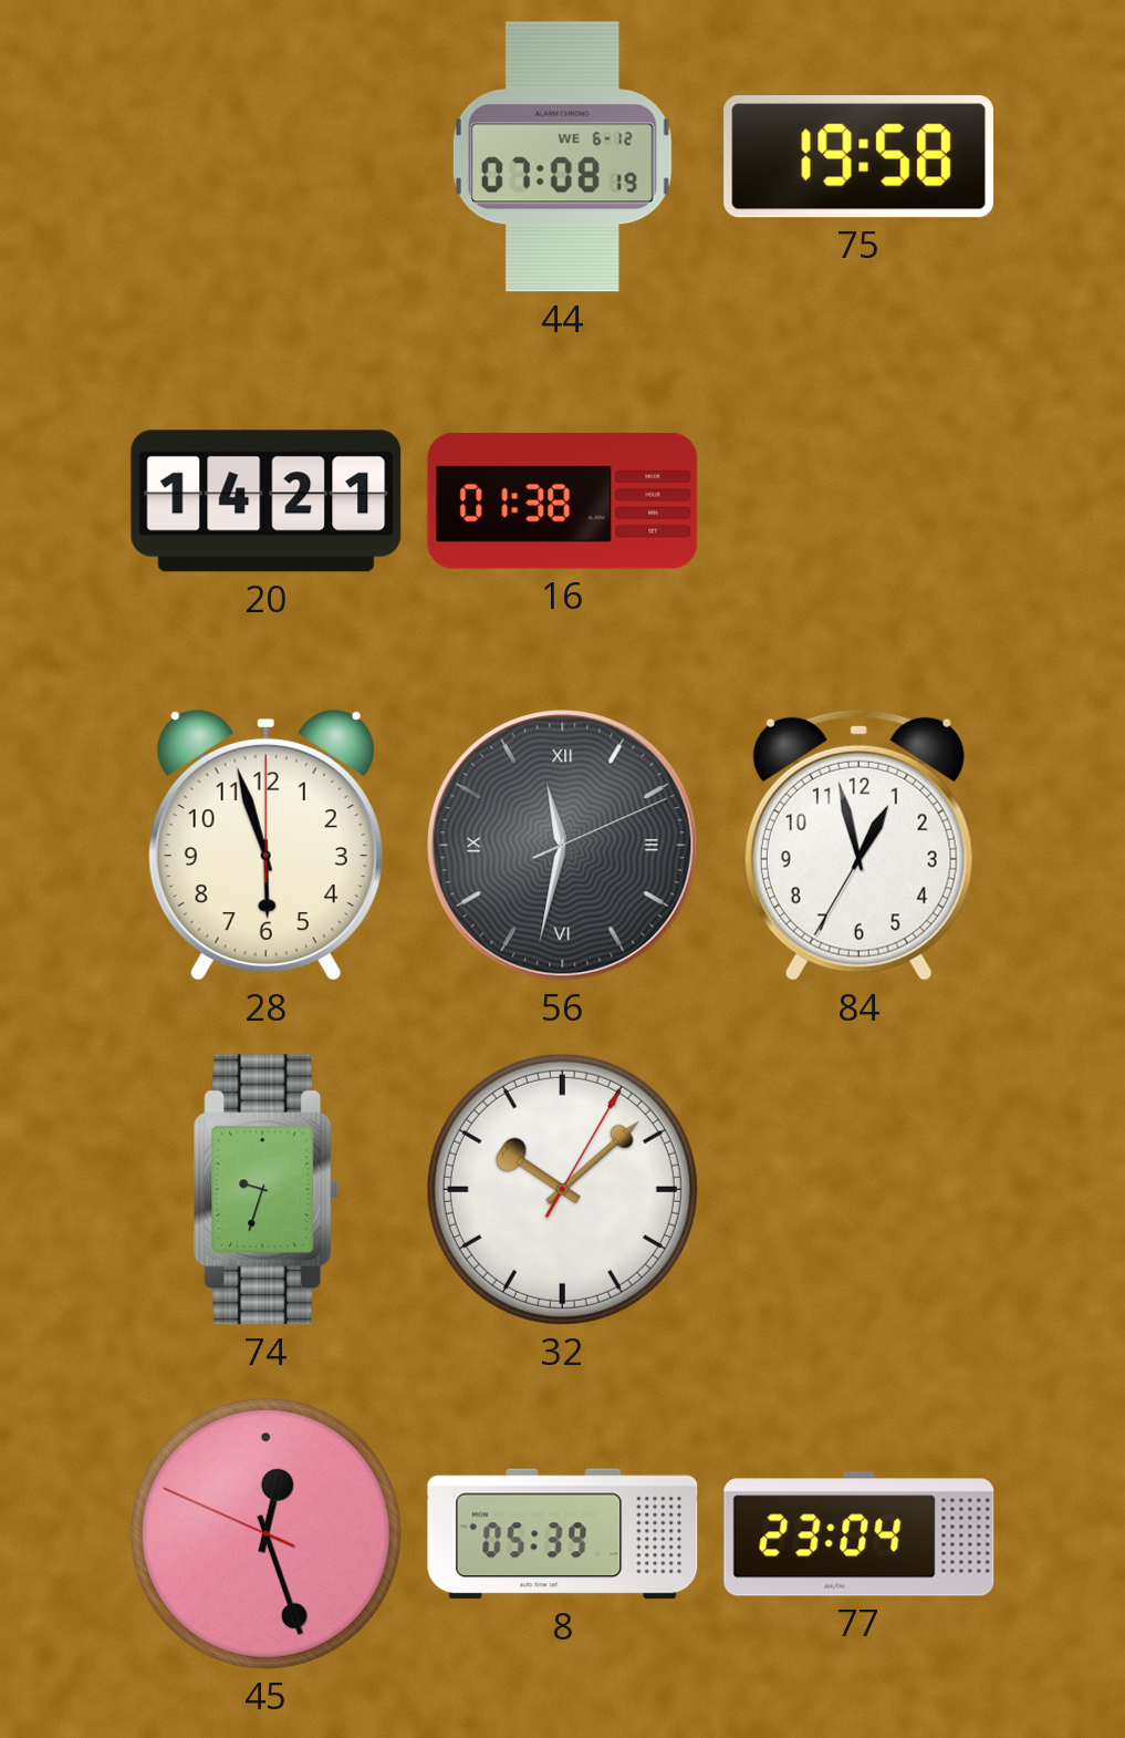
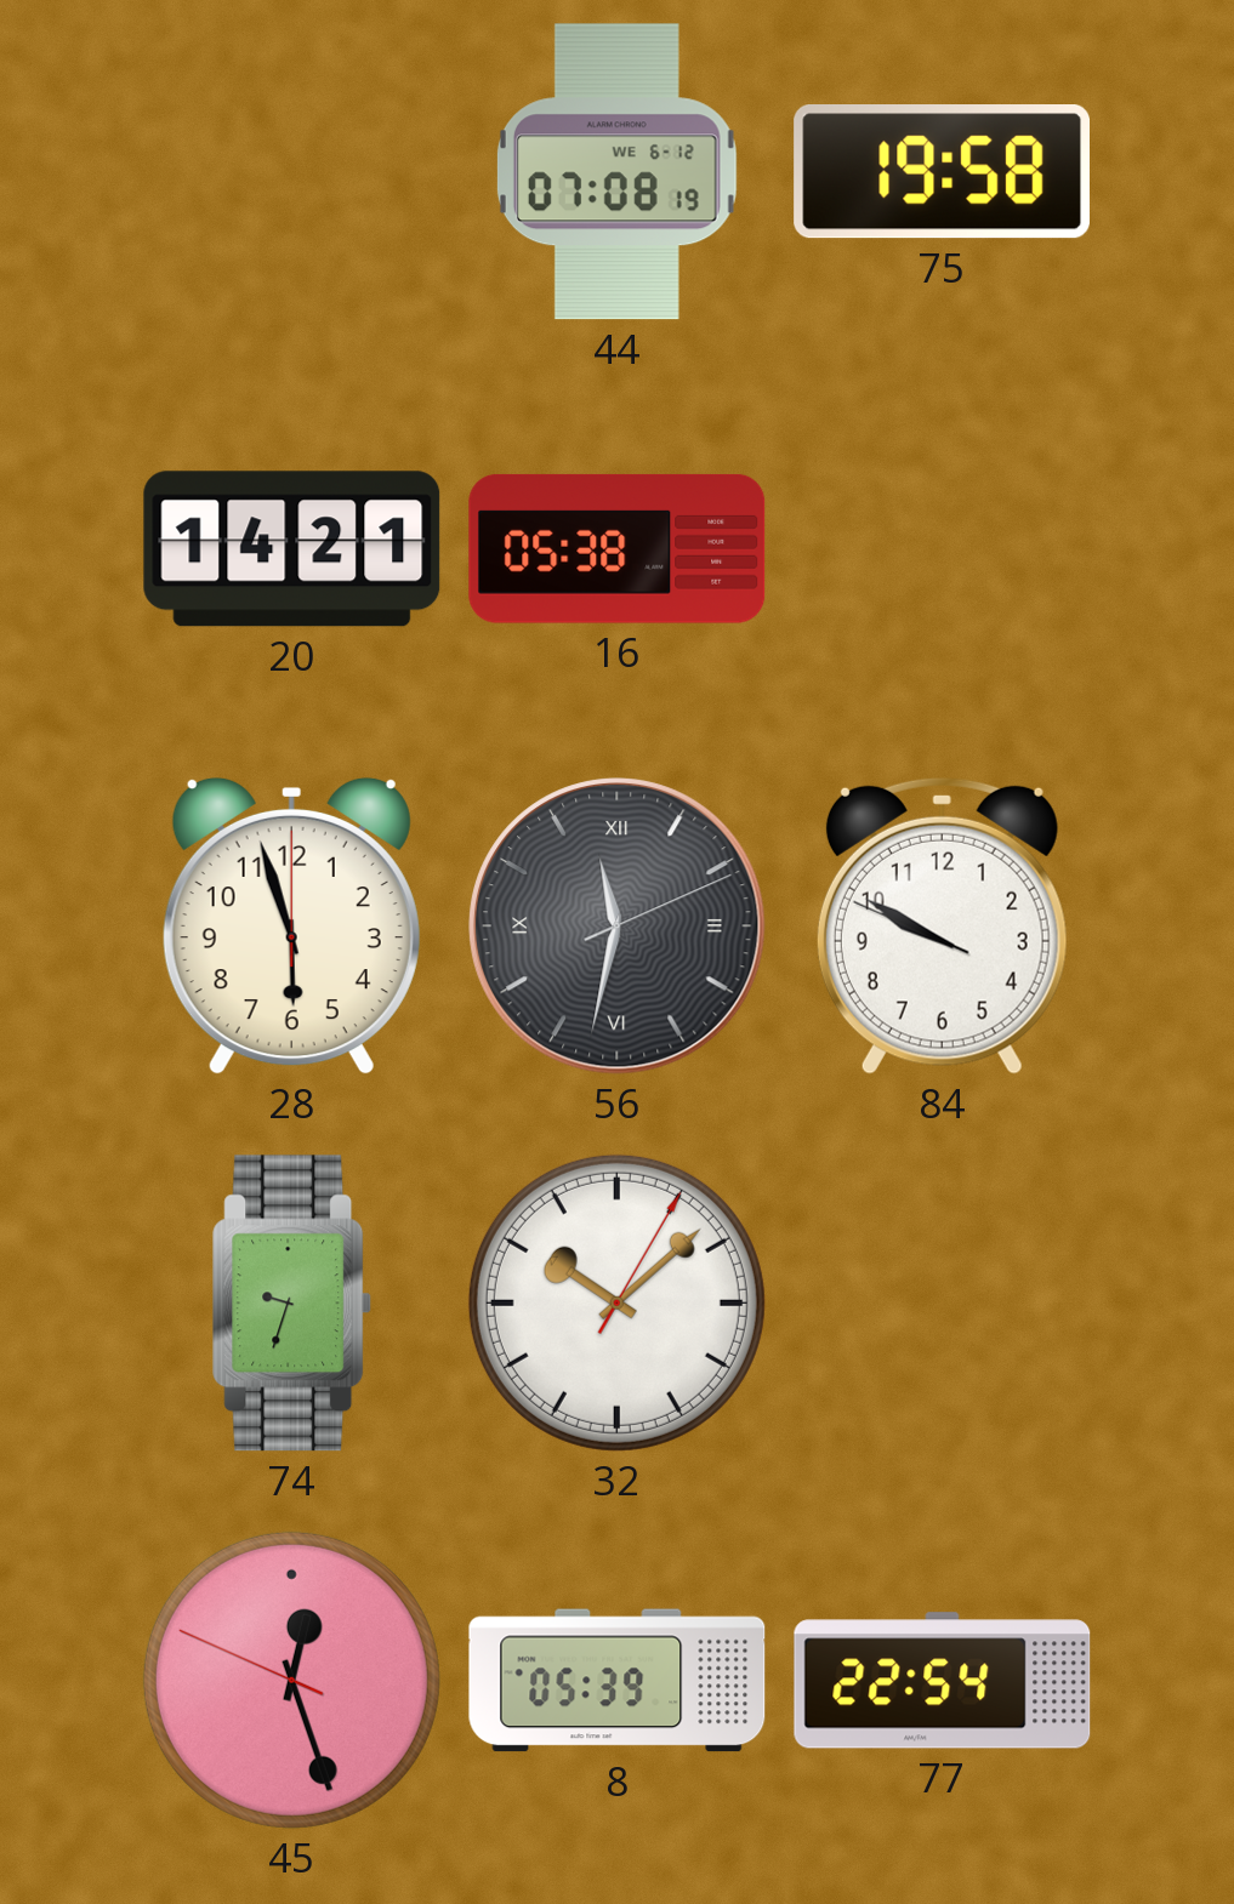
16: 01:38 -> 05:38
84: 12:57 -> 9:49
77: 23:04 -> 22:54
